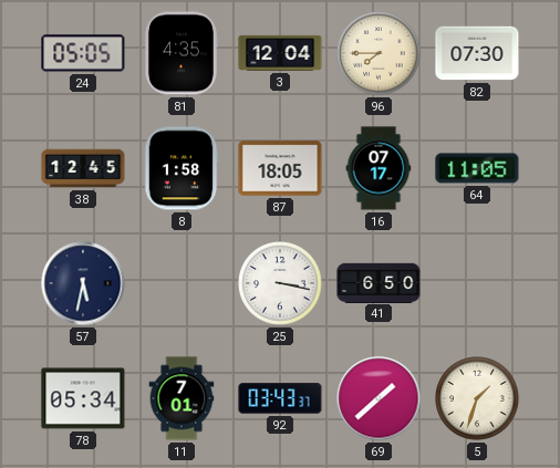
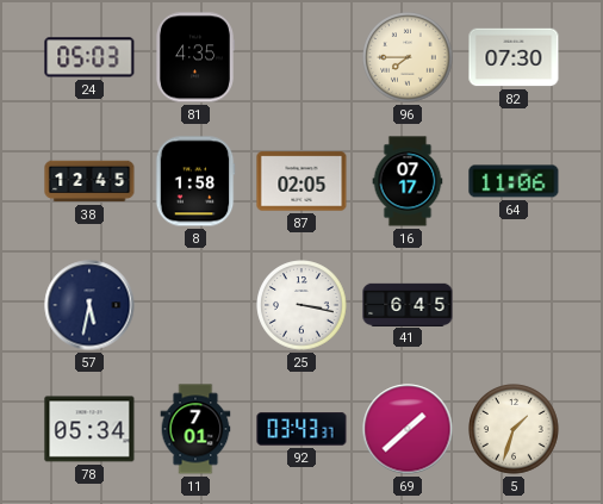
24: 05:05 -> 05:03
3: 12:04 -> none
87: 18:05 -> 02:05
64: 11:05 -> 11:06
41: 6:50 -> 6:45
